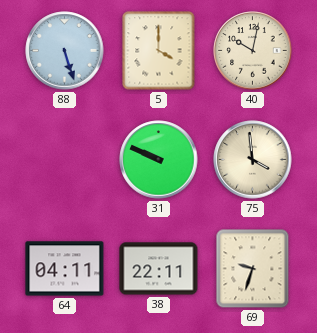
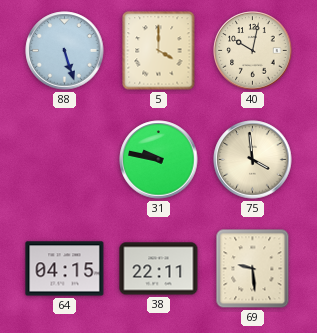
31: 9:49 -> 9:47
64: 04:11 -> 04:15
69: 9:33 -> 9:29
